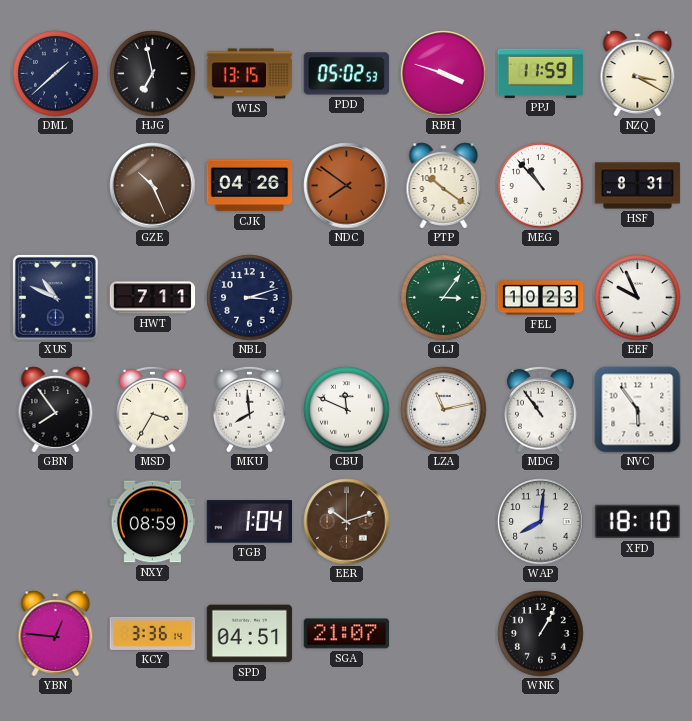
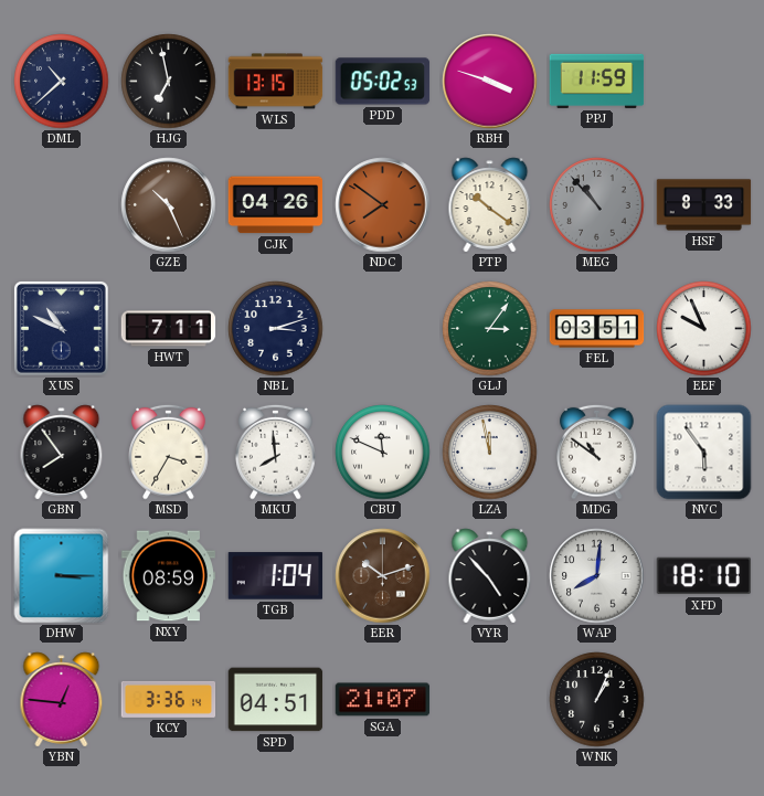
DML: 1:38 -> 10:38
NZQ: 3:20 -> none
MEG dial: white -> grey
HSF: 8:31 -> 8:33
FEL: 10:23 -> 03:51
LZA: 11:13 -> 11:58
MDG: 10:54 -> 10:51
DHW: none -> 3:15
VYR: none -> 4:53
WNK: 1:05 -> 1:04
